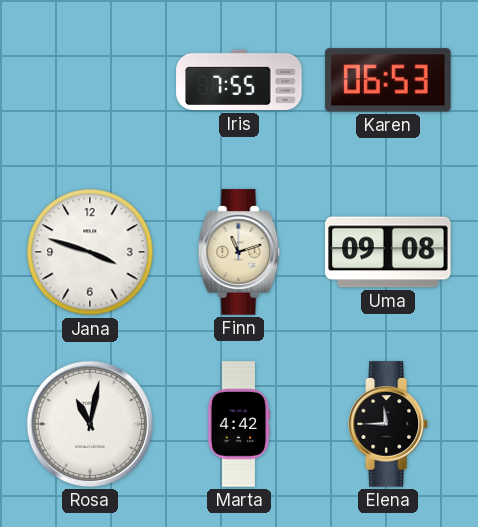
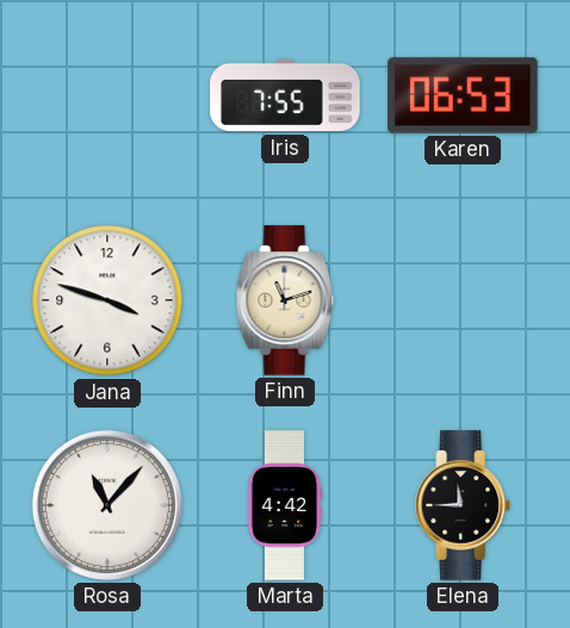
Uma: 09:08 -> none
Rosa: 11:02 -> 11:07
